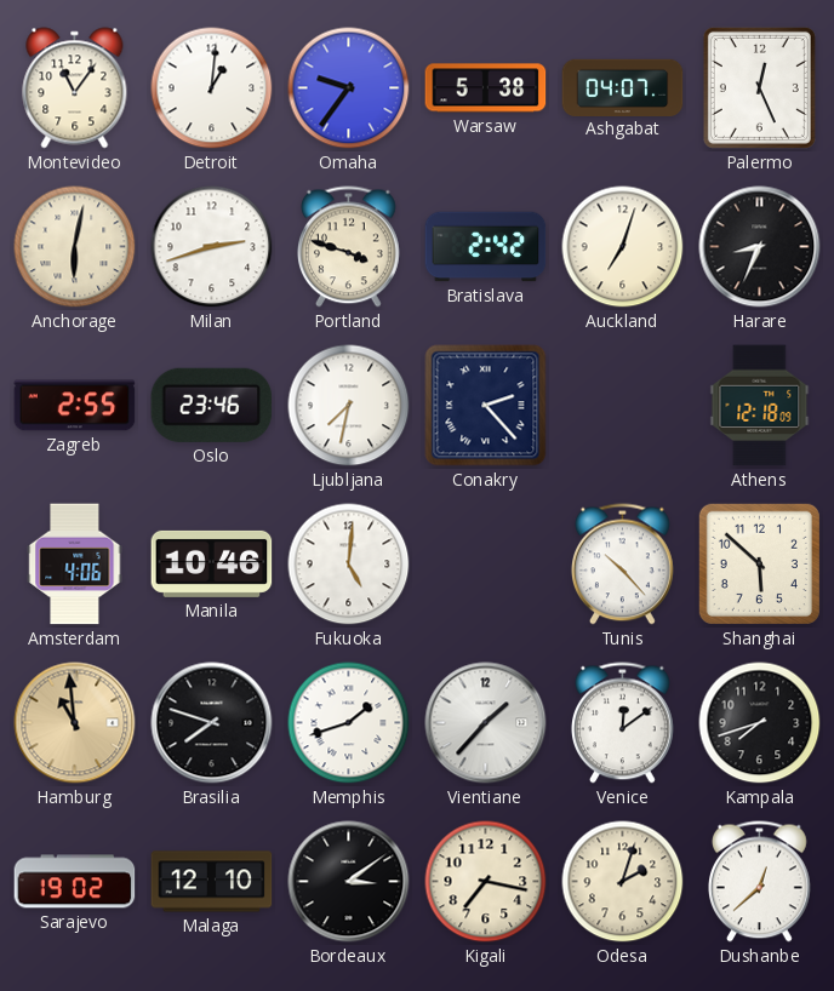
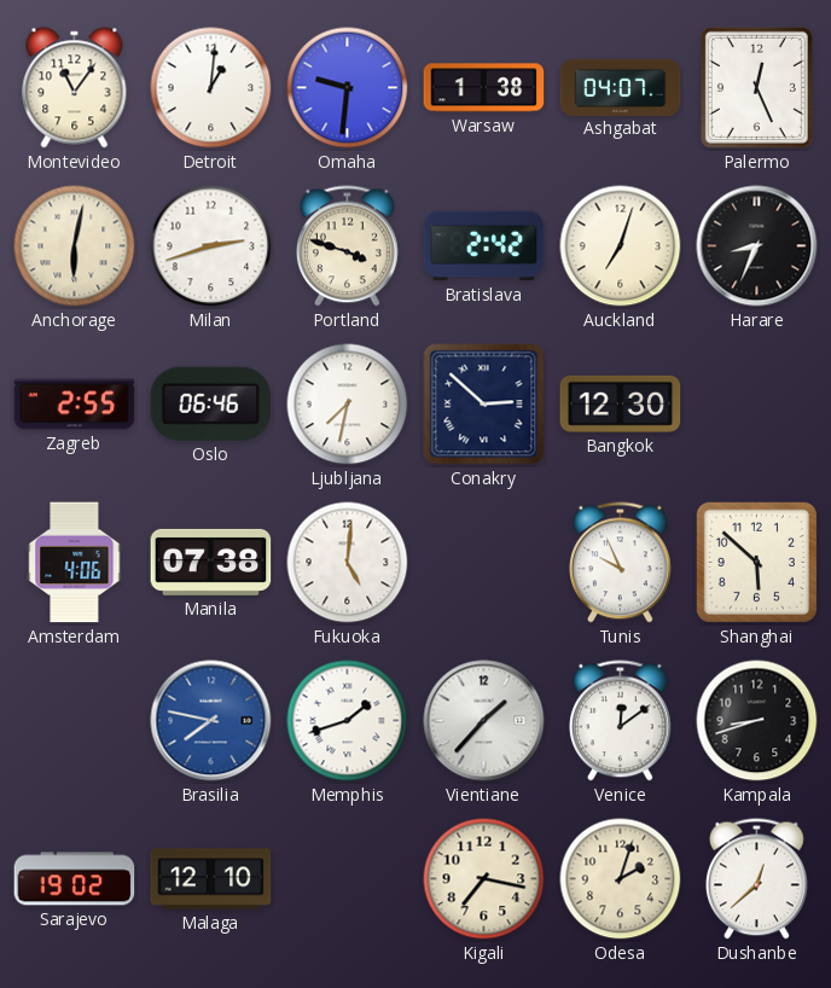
Omaha: 9:36 -> 9:31
Warsaw: 5:38 -> 1:38
Oslo: 23:46 -> 06:46
Conakry: 2:23 -> 2:52
Bangkok: none -> 12:30
Athens: 12:18 -> none
Manila: 10:46 -> 07:38
Tunis: 10:23 -> 9:56
Hamburg: 10:59 -> none
Brasilia: 7:48 -> 7:47
Brasilia dial: black -> blue
Kampala: 7:42 -> 8:42
Bordeaux: 3:09 -> none
